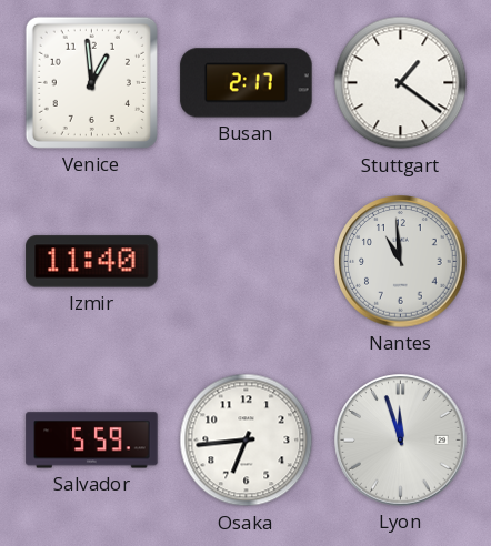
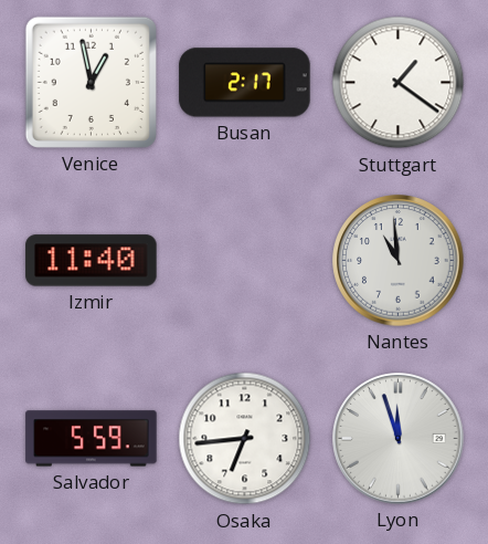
Venice: 12:59 -> 12:58
